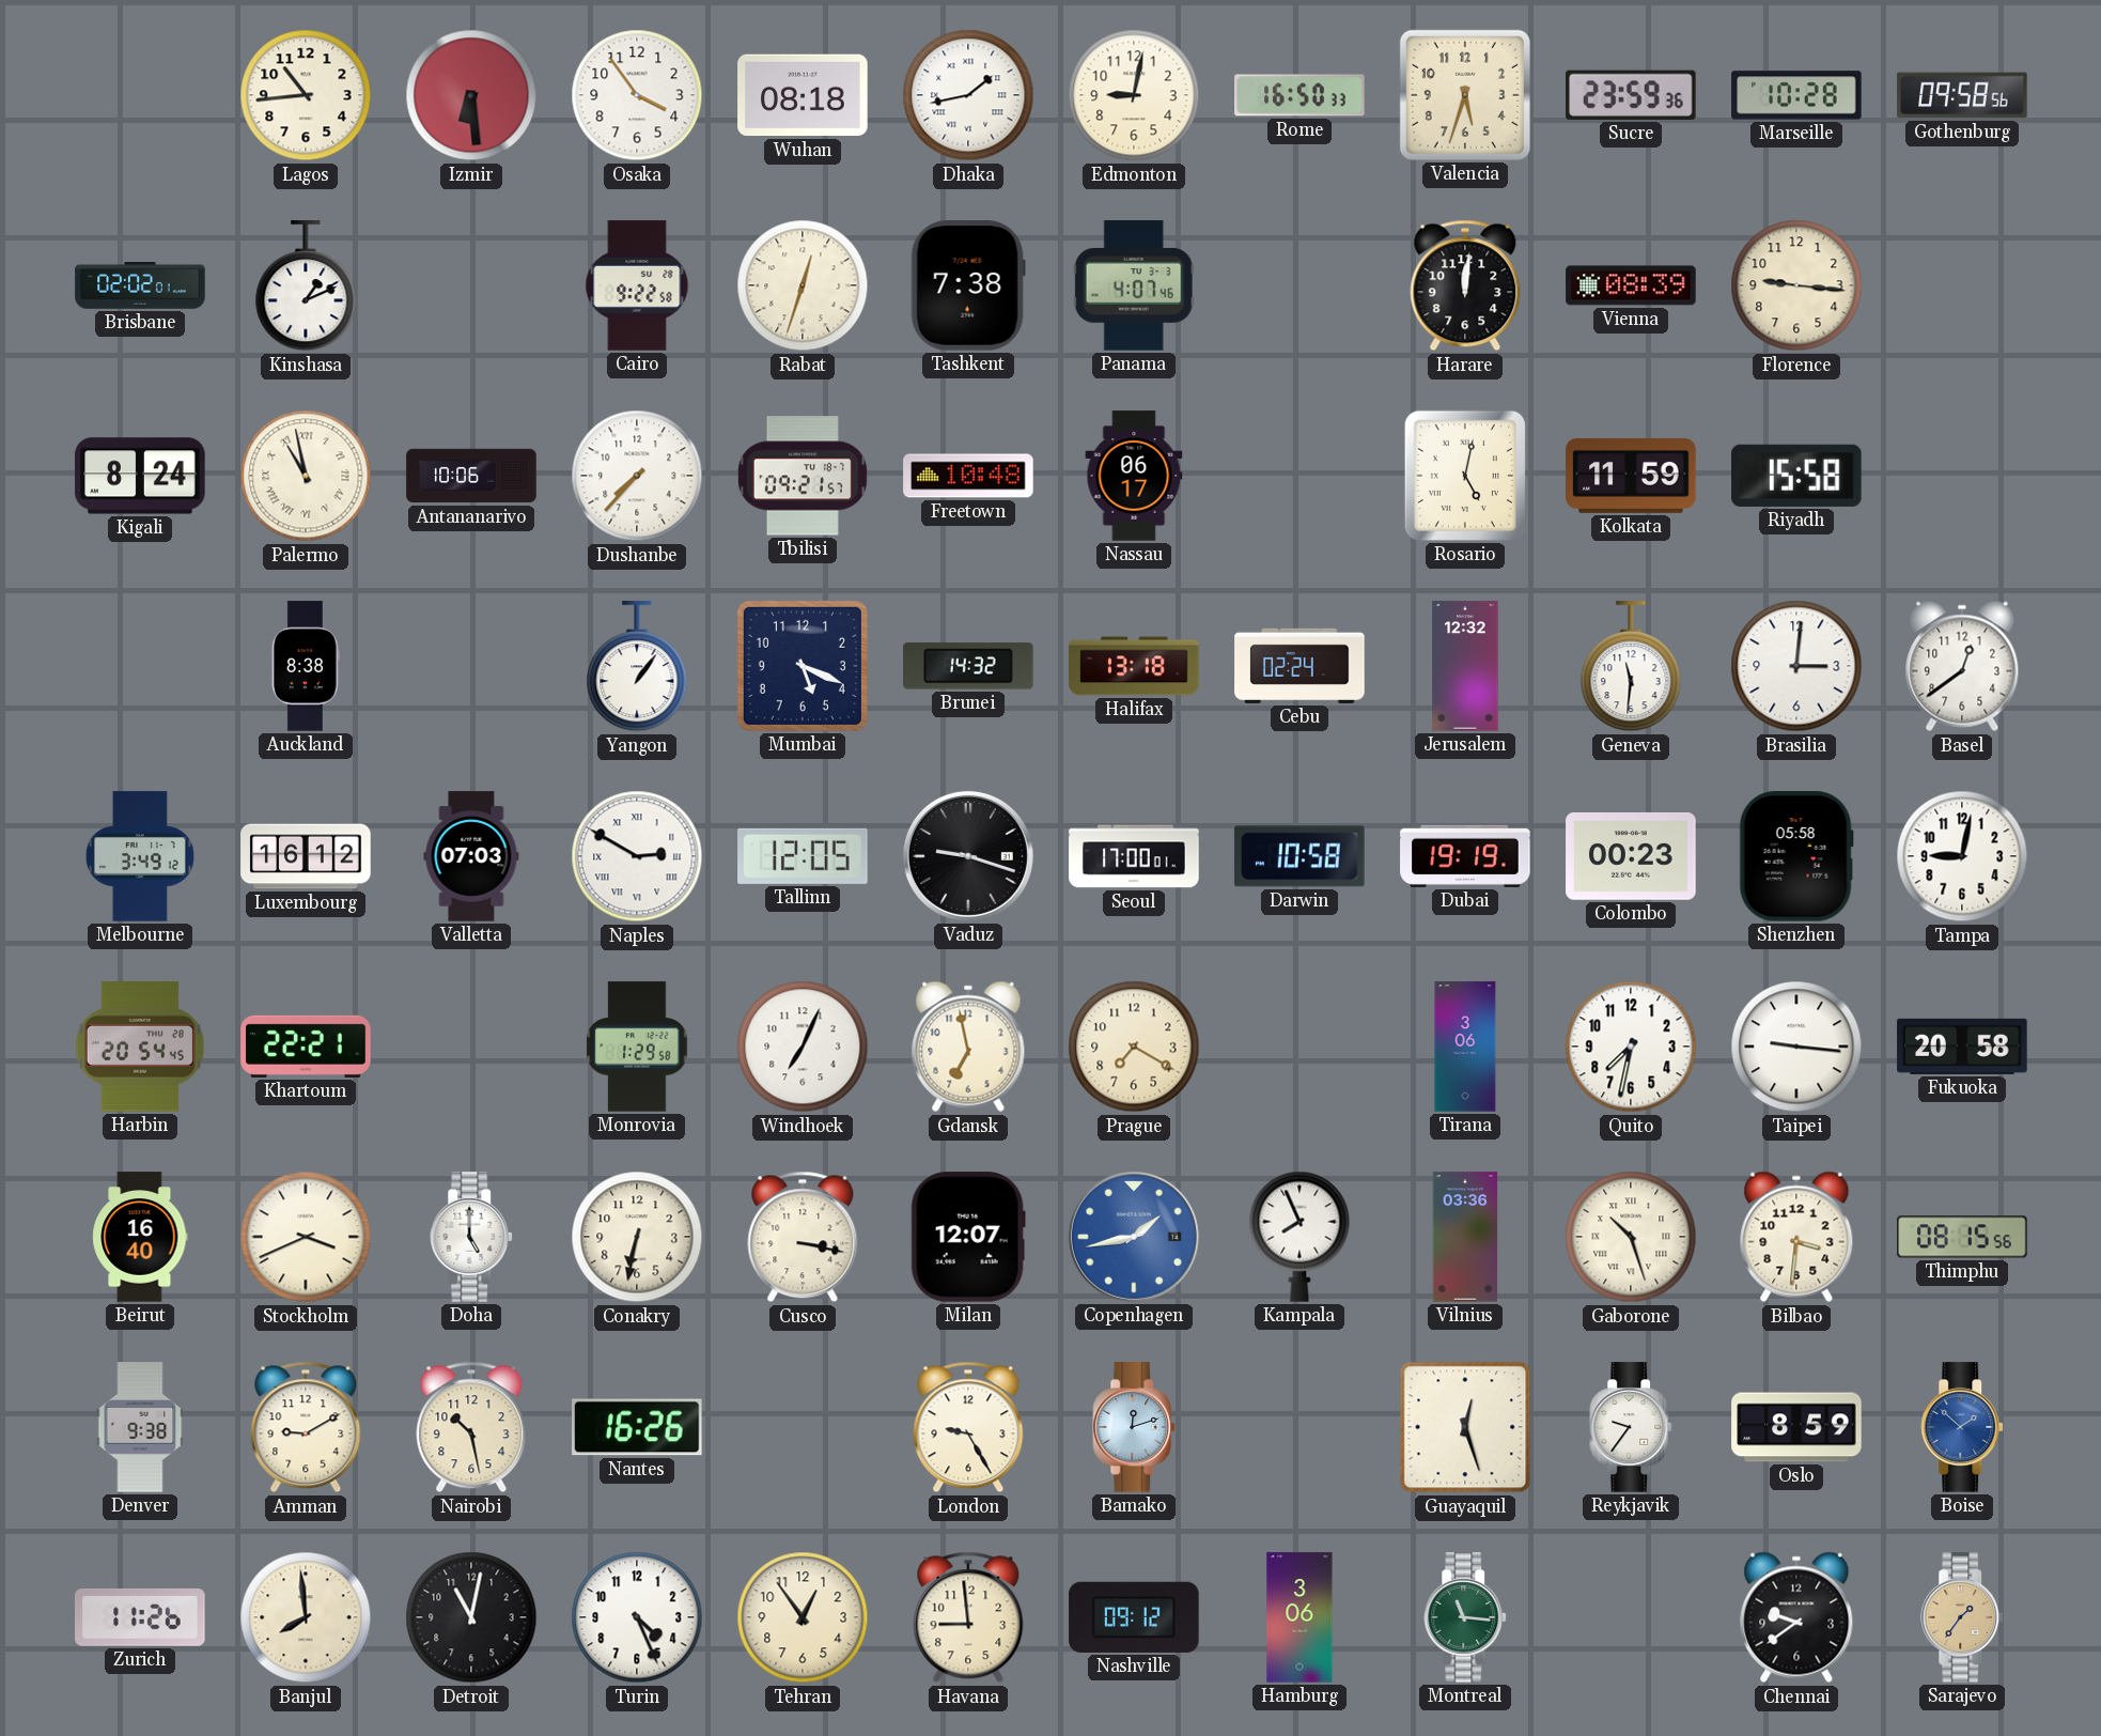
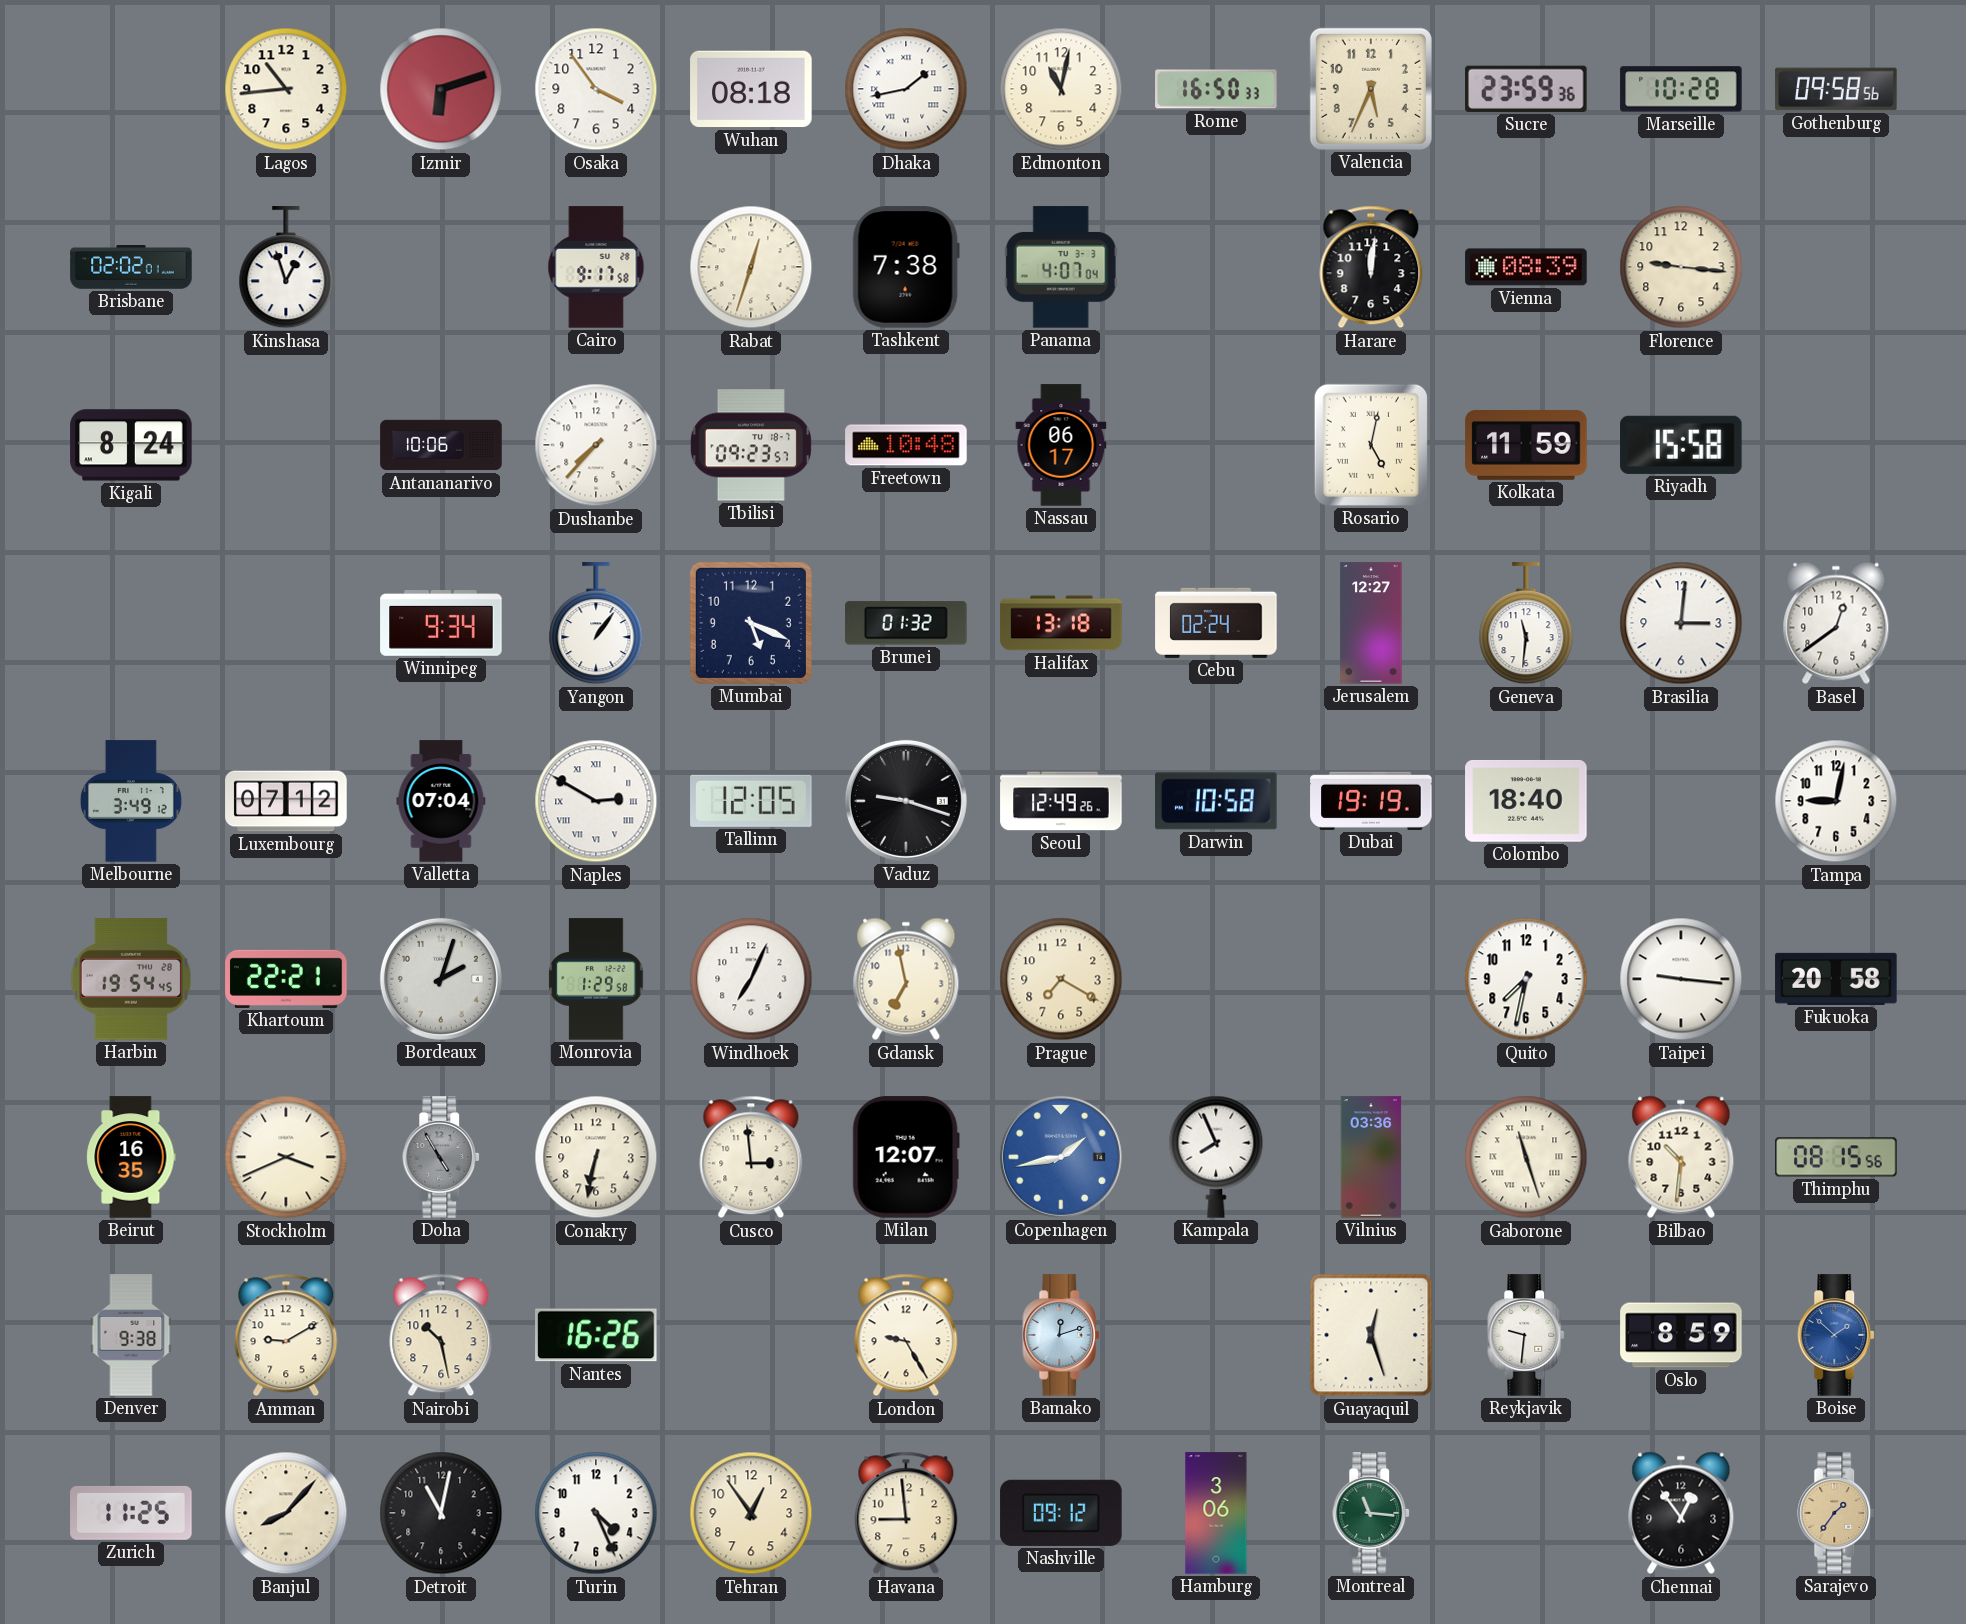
Izmir: 6:29 -> 6:12
Edmonton: 9:02 -> 11:02
Valencia: 5:33 -> 5:34
Kinshasa: 1:11 -> 12:57
Cairo: 9:22 -> 9:17
Panama: 4:07:46 -> 4:07:04
Palermo: 10:58 -> none
Tbilisi: 09:21 -> 09:23
Auckland: 8:38 -> none
Winnipeg: none -> 9:34
Brunei: 14:32 -> 01:32
Jerusalem: 12:32 -> 12:27
Luxembourg: 16:12 -> 07:12
Valletta: 07:03 -> 07:04
Seoul: 17:00 -> 12:49
Colombo: 00:23 -> 18:40
Shenzhen: 05:58 -> none
Harbin: 20:54 -> 19:54
Bordeaux: none -> 2:03
Tirana: 3:06 -> none
Beirut: 16:40 -> 16:35
Doha: 5:00 -> 4:55
Doha dial: white -> grey
Cusco: 3:17 -> 2:59
Gaborone: 10:27 -> 11:27
Bilbao: 3:31 -> 10:31
Reykjavik: 9:36 -> 9:31
Zurich: 11:26 -> 11:25
Banjul: 7:59 -> 8:07
Chennai: 9:39 -> 12:54
